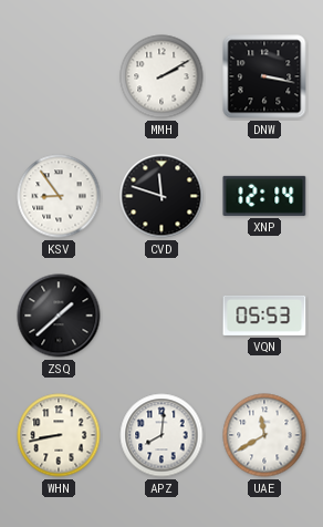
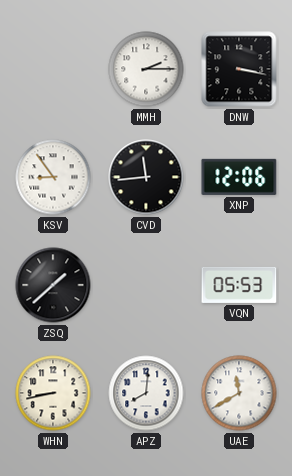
MMH: 2:10 -> 2:15
CVD: 11:48 -> 11:44
XNP: 12:14 -> 12:06
